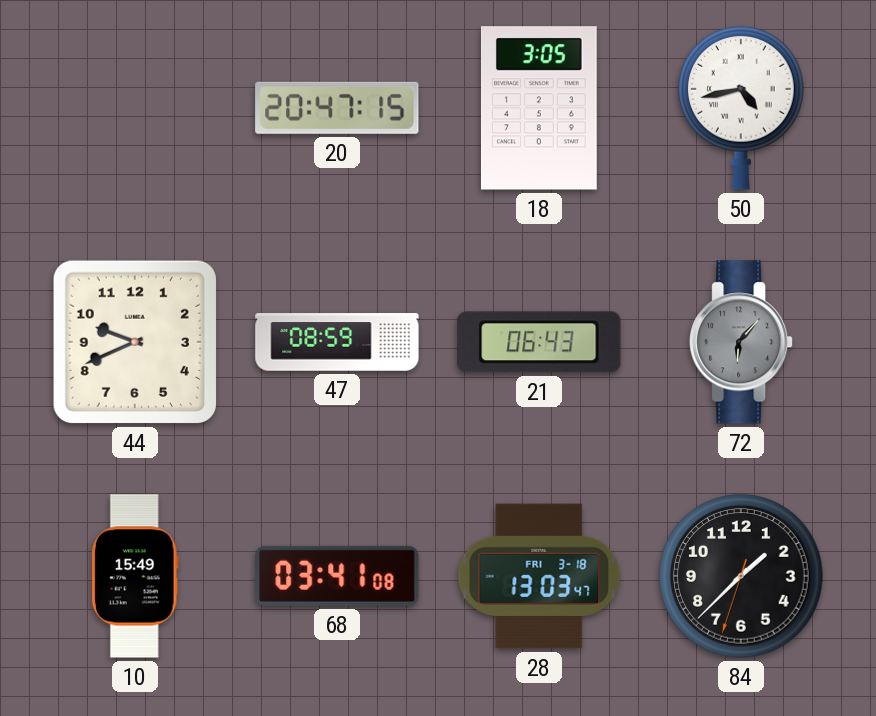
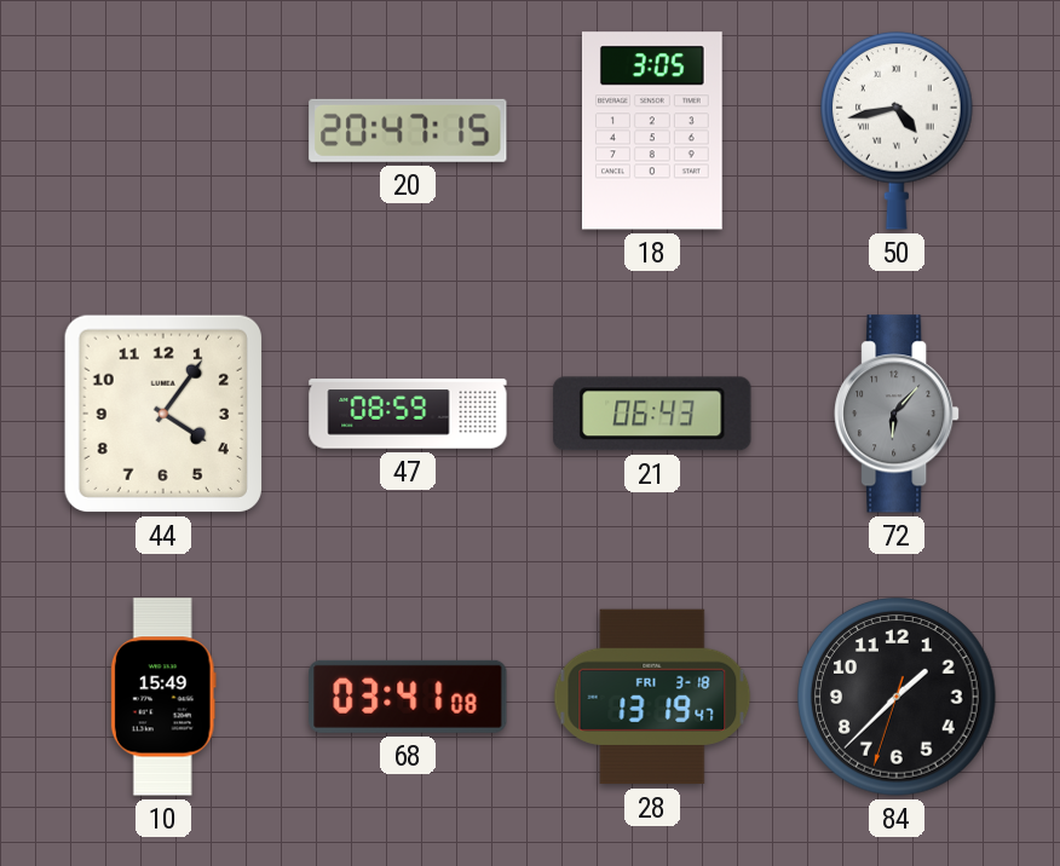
44: 9:41 -> 4:06
28: 13:03 -> 13:19
